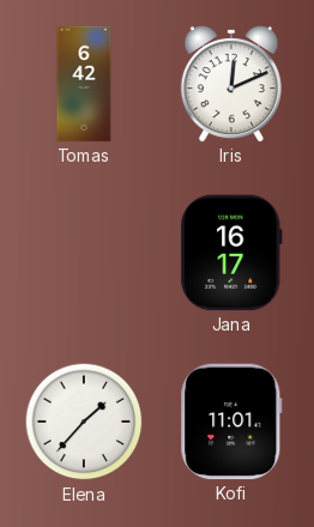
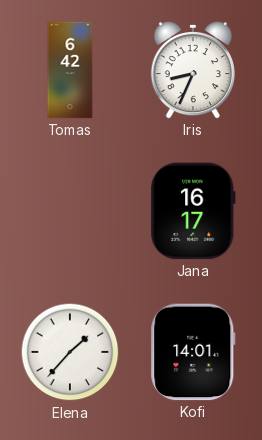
Iris: 12:11 -> 8:34
Kofi: 11:01 -> 14:01
